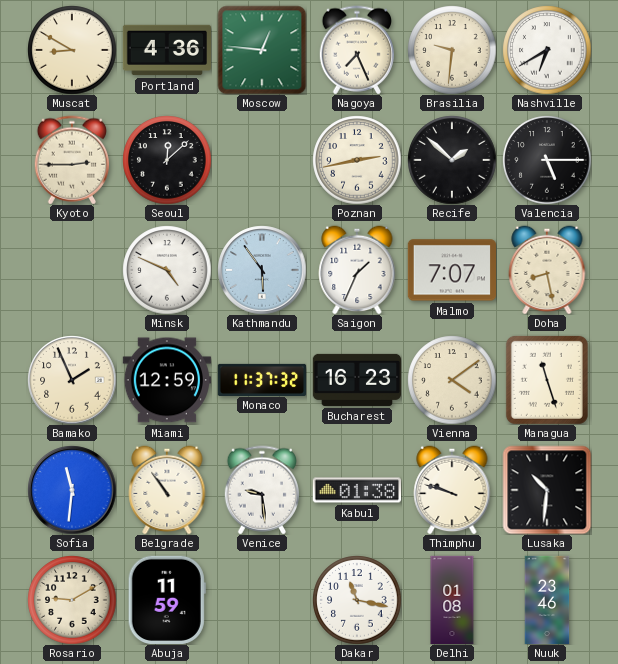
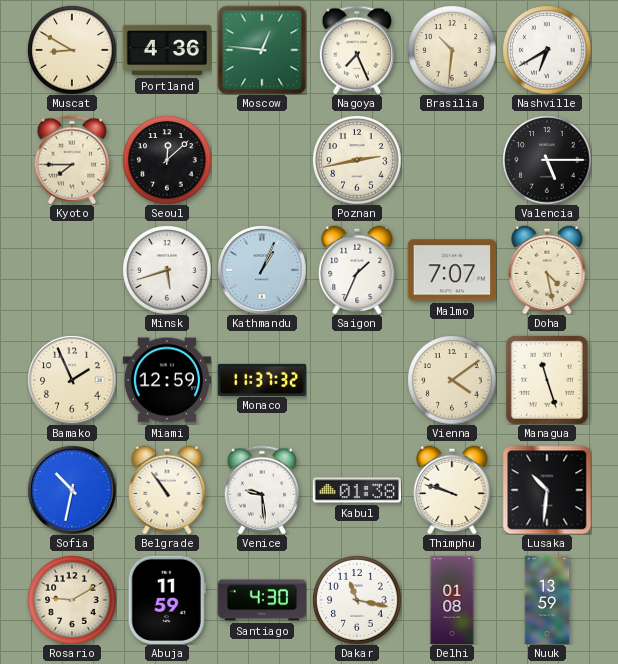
Brasilia: 9:31 -> 10:31
Kyoto: 2:45 -> 7:45
Recife: 1:52 -> none
Minsk: 4:49 -> 5:42
Kathmandu: 5:54 -> 1:04
Doha: 8:28 -> 4:28
Bucharest: 16:23 -> none
Sofia: 11:31 -> 10:32
Santiago: none -> 4:30
Nuuk: 23:46 -> 13:59
